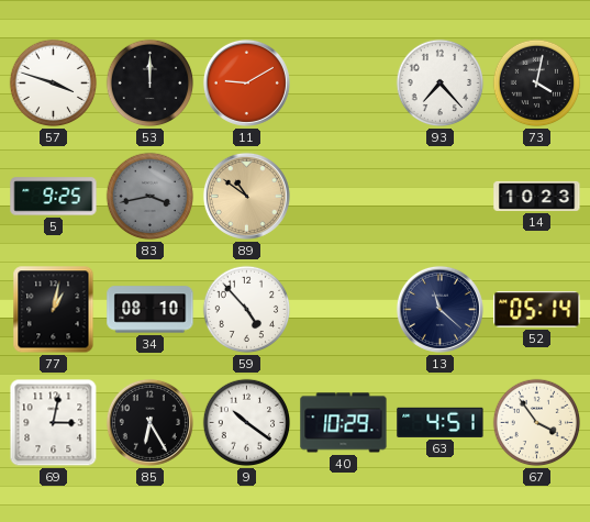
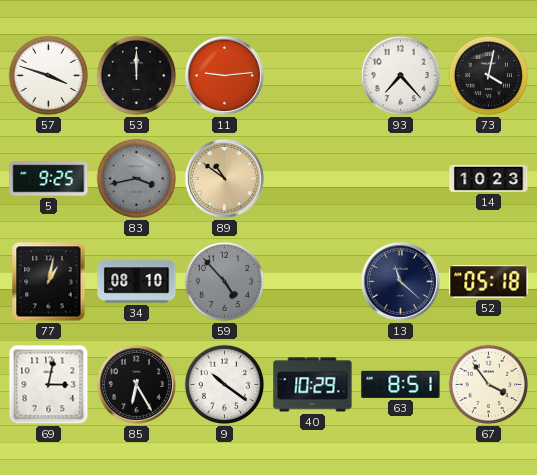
11: 9:10 -> 9:14
59 dial: white -> grey
52: 05:14 -> 05:18
63: 4:51 -> 8:51
